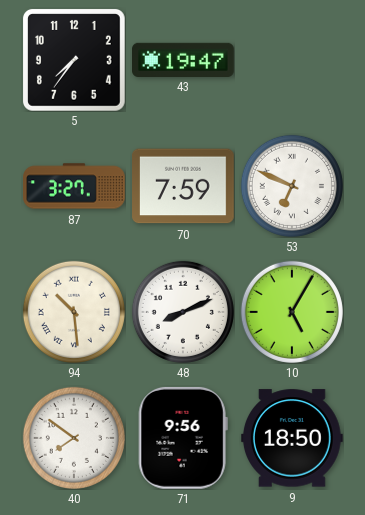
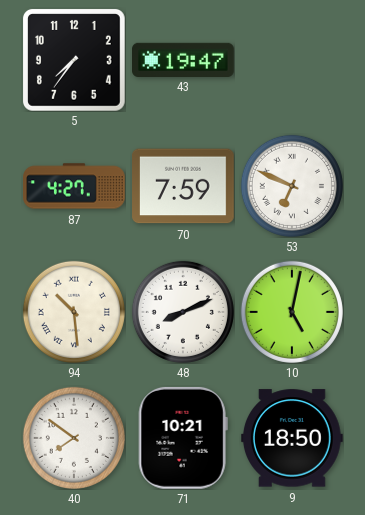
87: 3:27 -> 4:27
10: 5:05 -> 5:02
71: 9:56 -> 10:21
